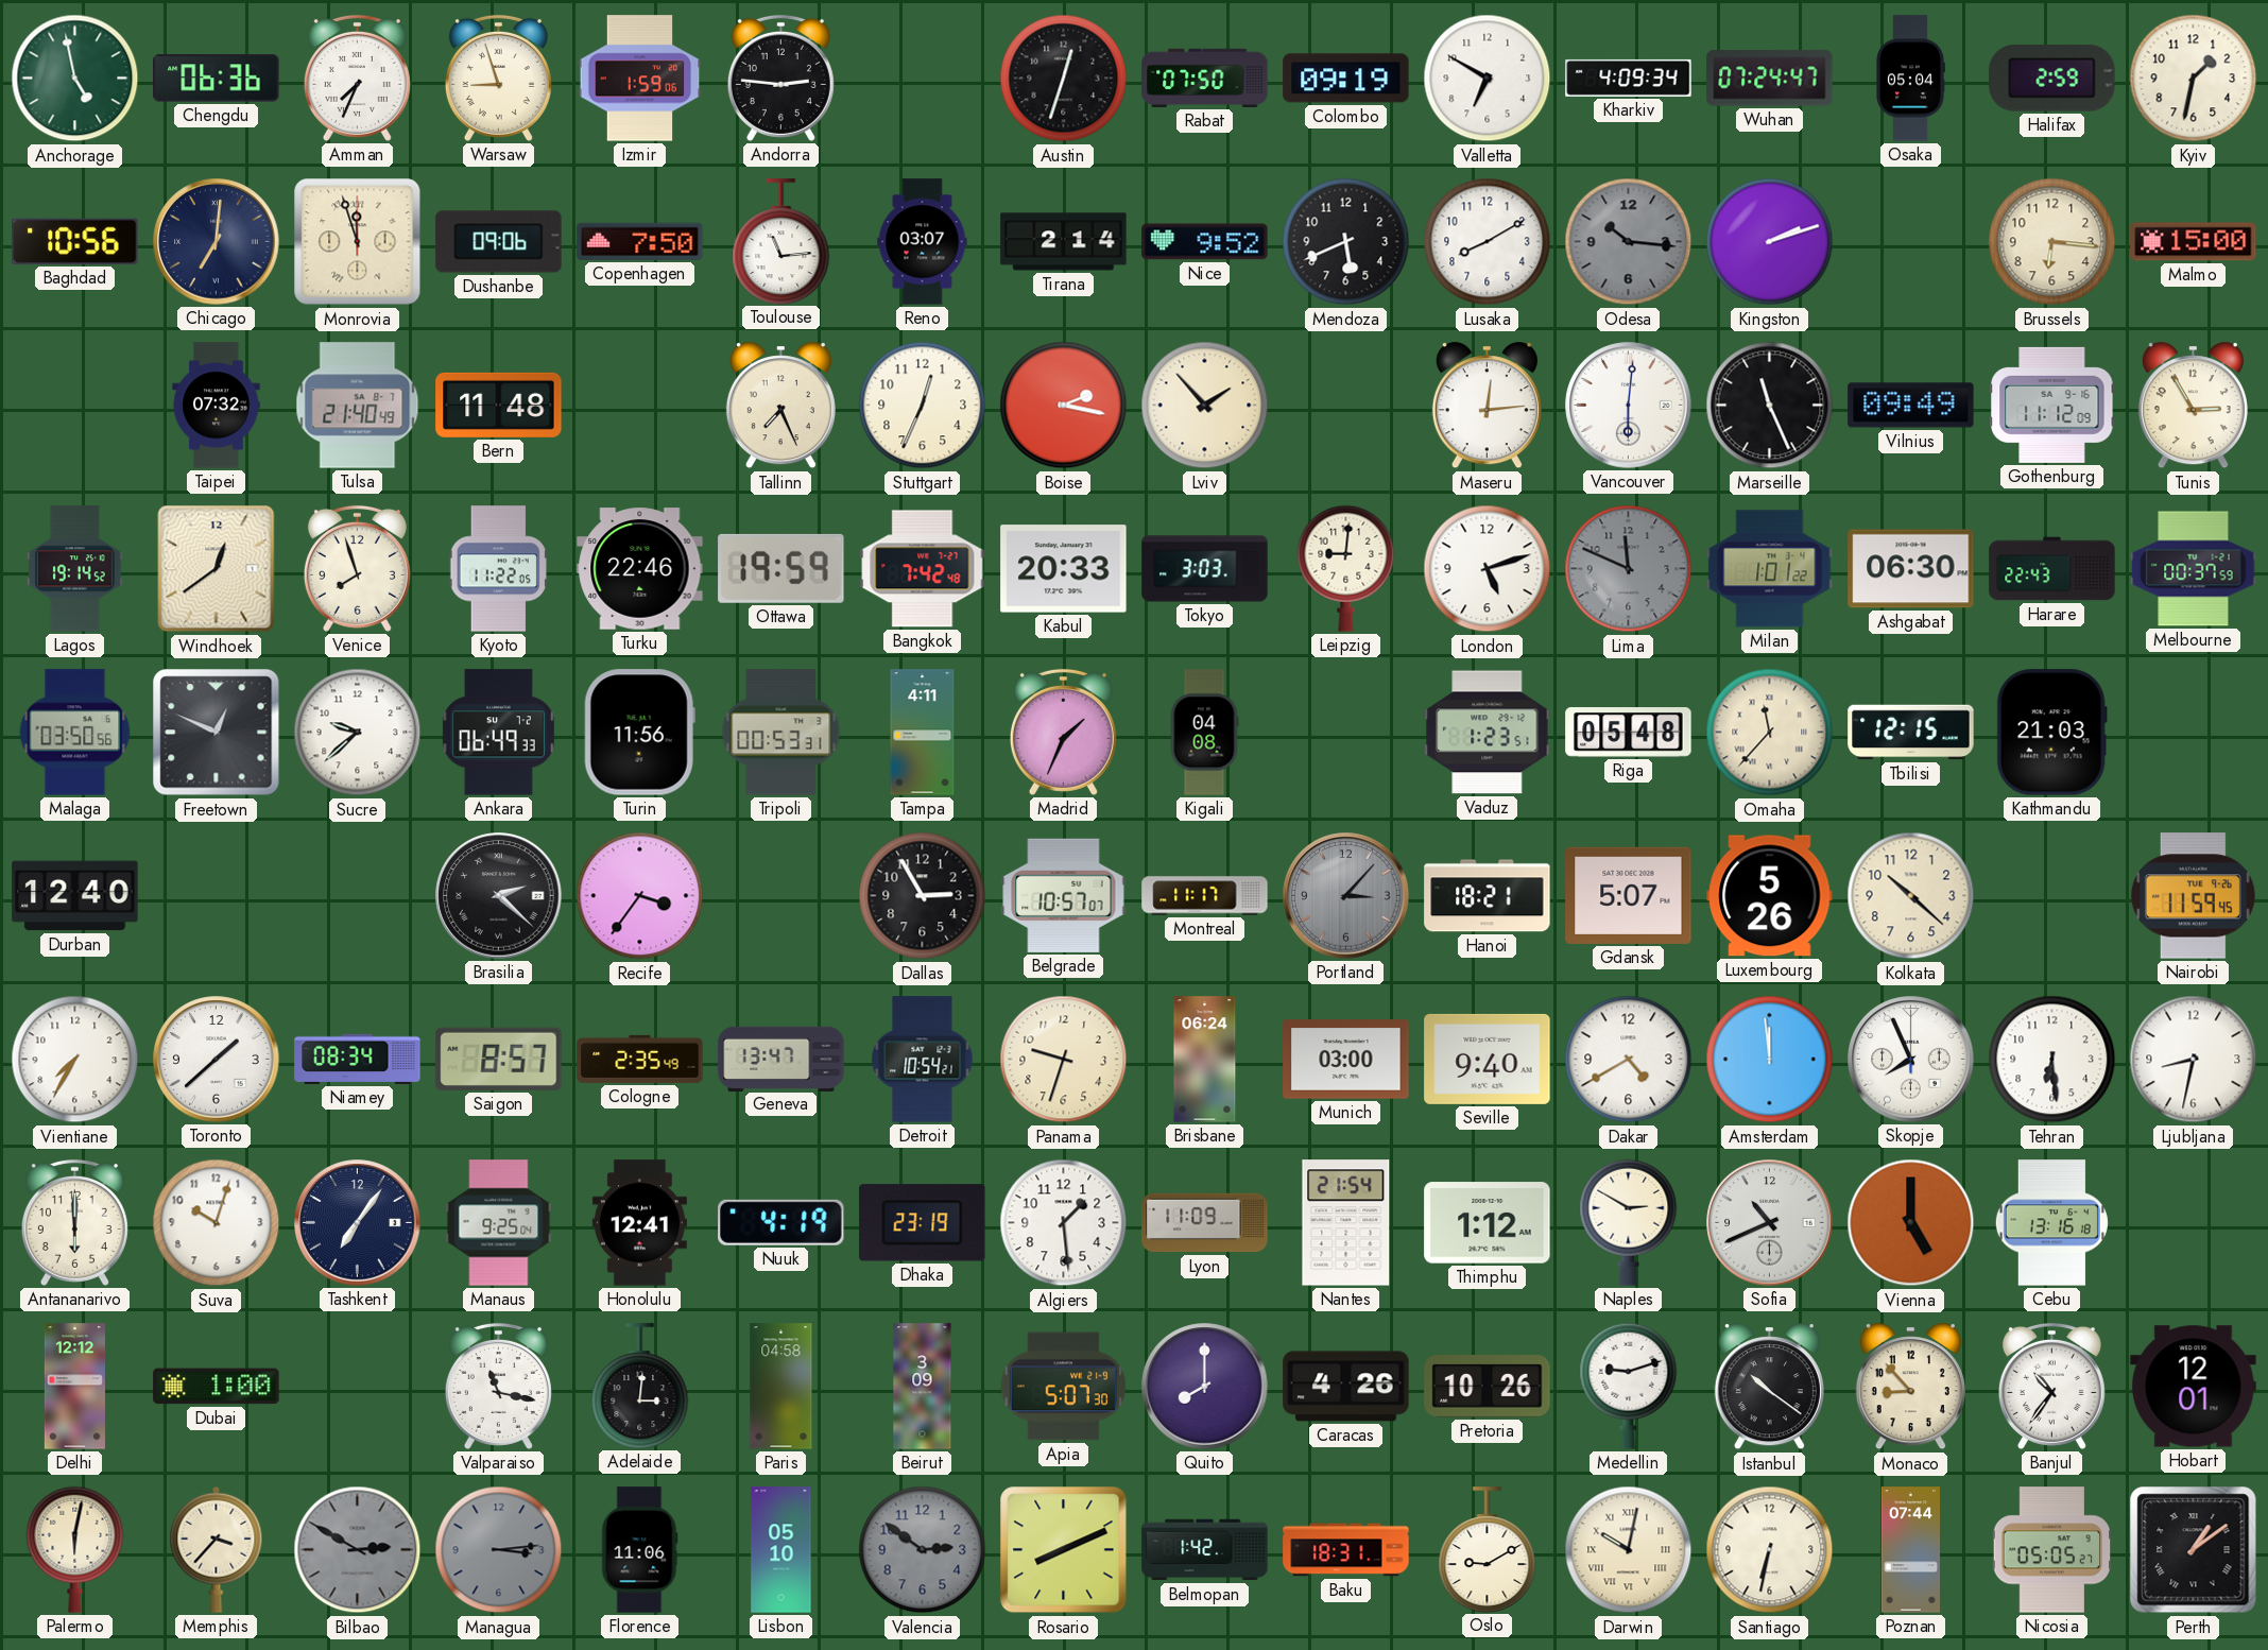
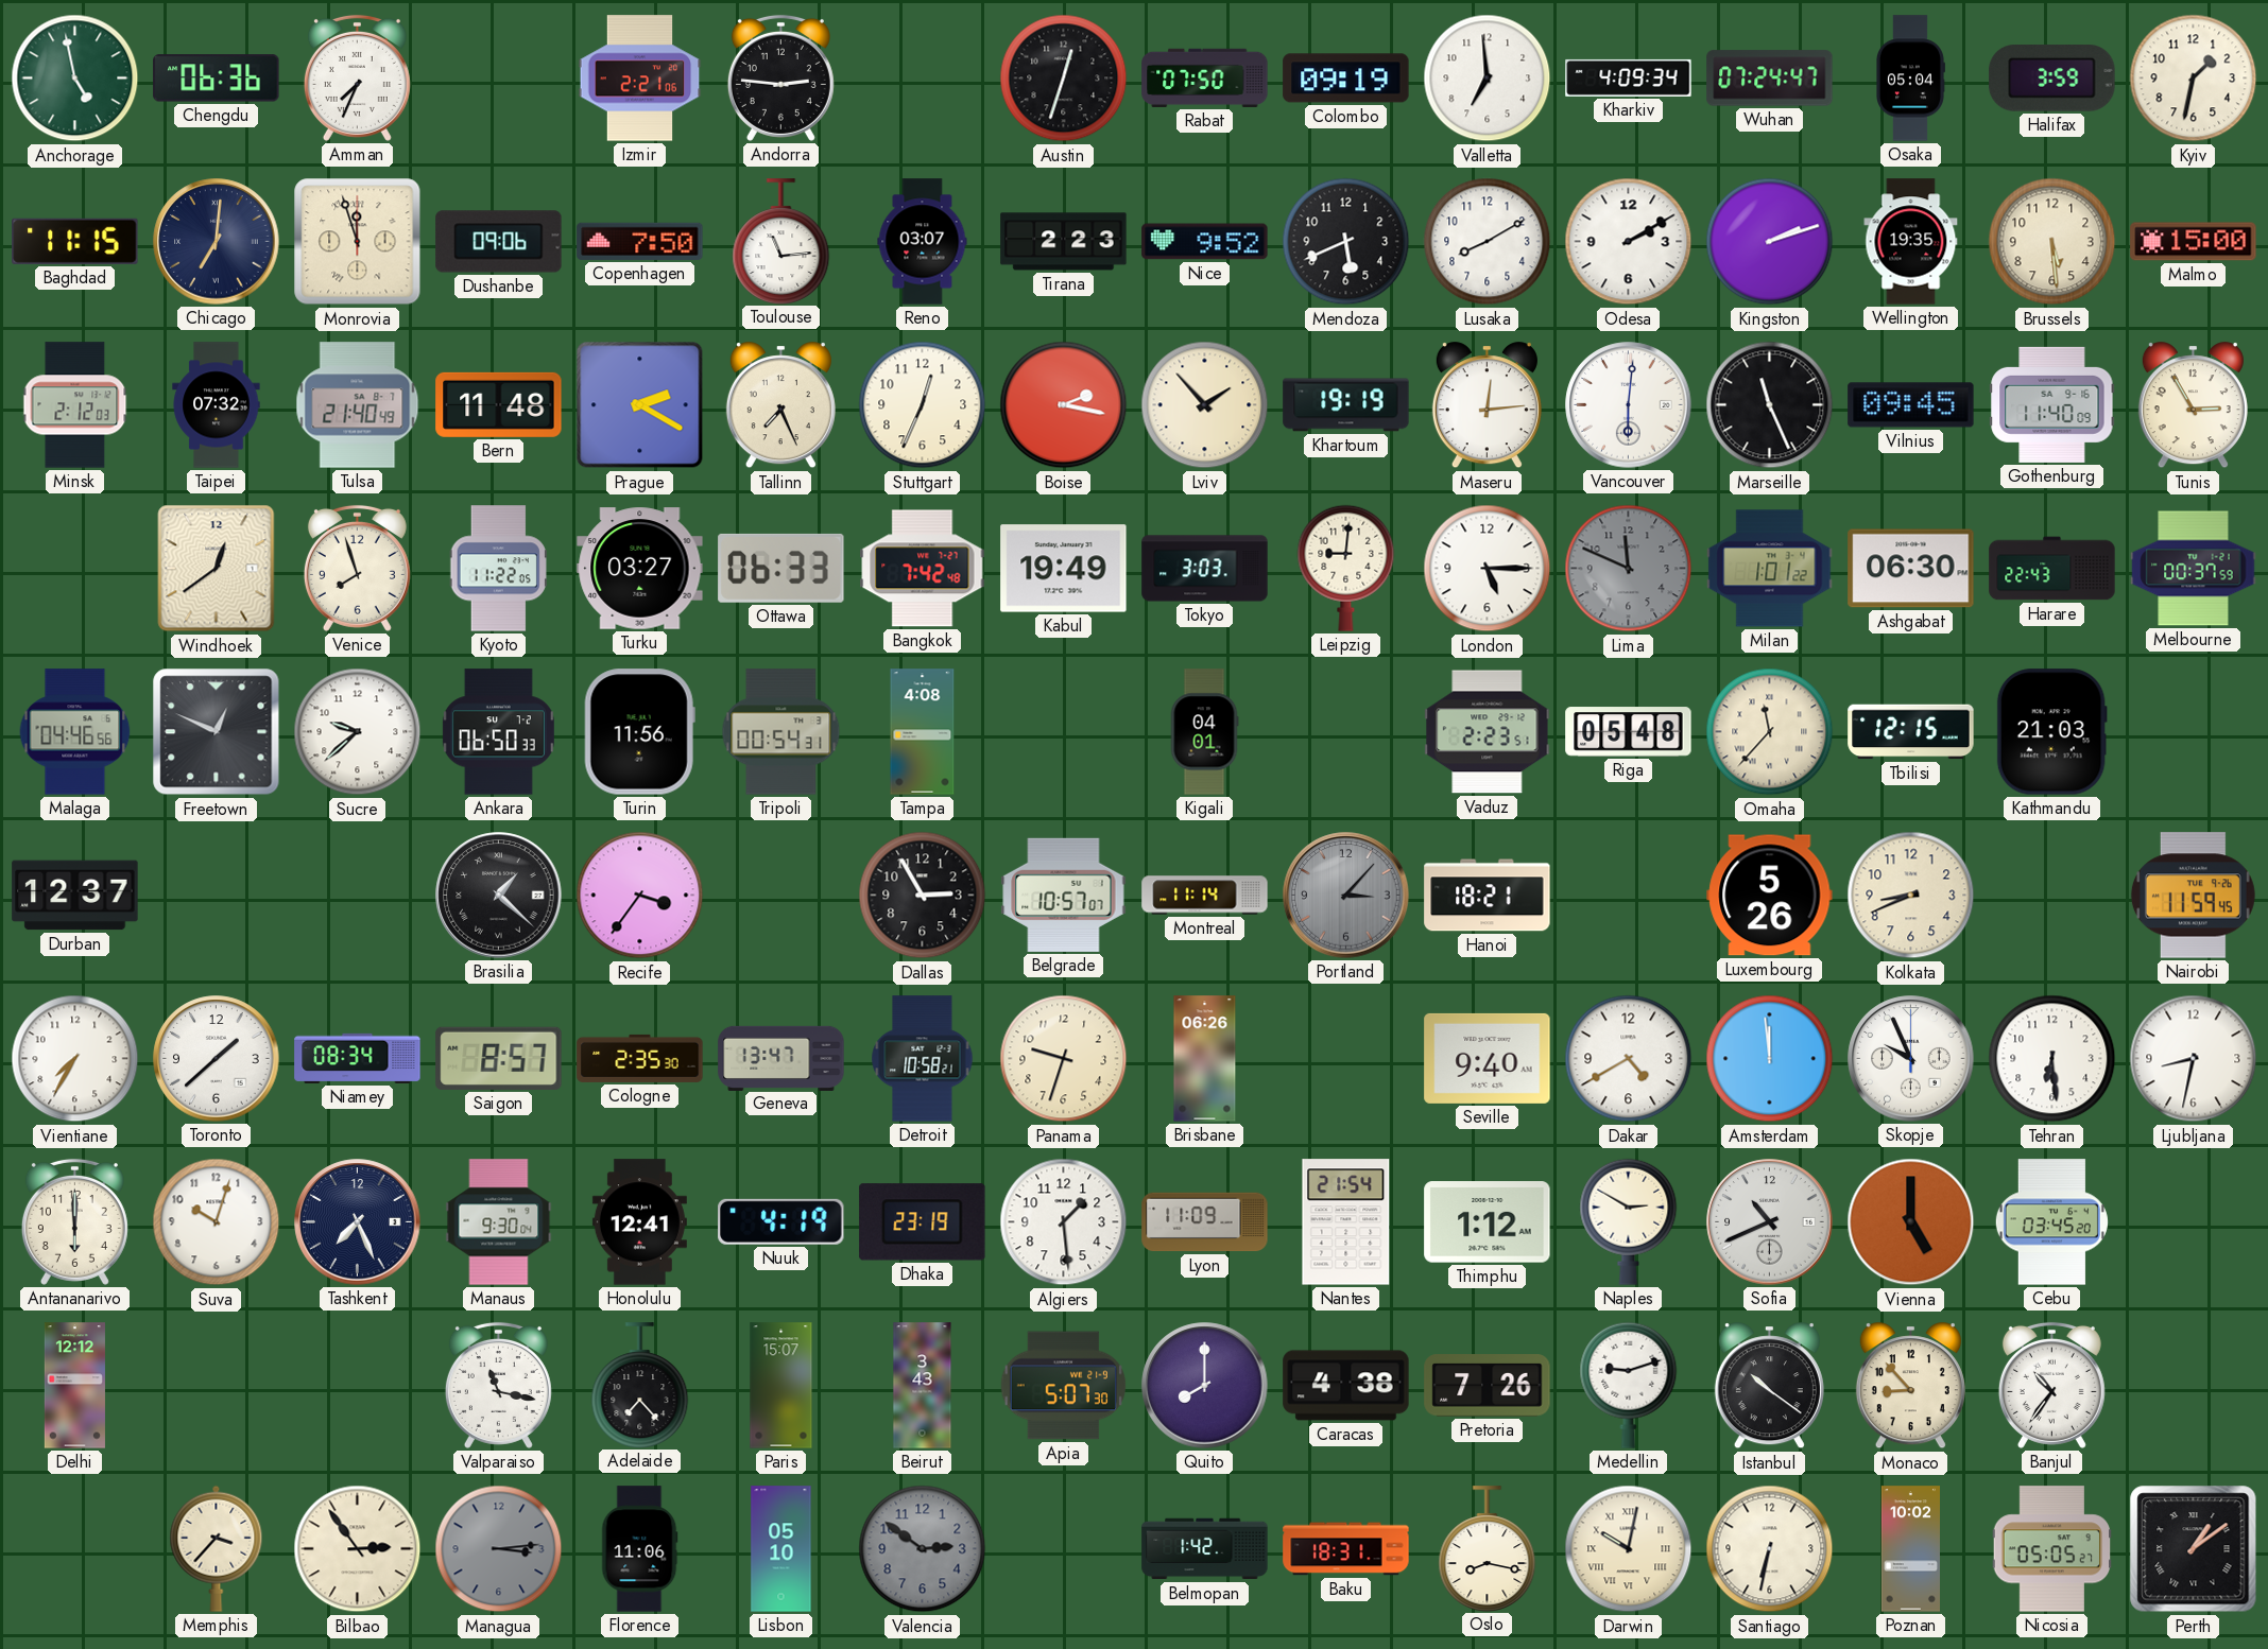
Warsaw: 8:57 -> none
Izmir: 1:59 -> 2:21
Valletta: 6:50 -> 6:59
Halifax: 2:59 -> 3:59
Baghdad: 10:56 -> 11:15
Tirana: 2:14 -> 2:23
Odesa: 10:16 -> 2:10
Odesa dial: grey -> white
Wellington: none -> 19:35
Brussels: 6:16 -> 5:29
Minsk: none -> 2:12
Prague: none -> 2:20
Khartoum: none -> 19:19
Vilnius: 09:49 -> 09:45
Gothenburg: 11:12 -> 11:40
Lagos: 19:14 -> none
Turku: 22:46 -> 03:27
Ottawa: 19:59 -> 06:33
Kabul: 20:33 -> 19:49
London: 5:12 -> 5:15
Malaga: 03:50 -> 04:46
Ankara: 06:49 -> 06:50
Tripoli: 00:53 -> 00:54
Tampa: 4:11 -> 4:08
Madrid: 1:34 -> none
Kigali: 04:08 -> 04:01
Vaduz: 1:23 -> 2:23
Durban: 12:40 -> 12:37
Brasilia: 2:22 -> 1:22
Montreal: 11:17 -> 11:14
Gdansk: 5:07 -> none
Kolkata: 10:22 -> 8:41
Cologne: 2:35:49 -> 2:35:30
Detroit: 10:54 -> 10:58
Brisbane: 06:24 -> 06:26
Munich: 03:00 -> none
Skopje: 7:56 -> 9:56
Tashkent: 7:06 -> 7:26
Manaus: 9:25 -> 9:30
Cebu: 13:16 -> 03:45
Dubai: 1:00 -> none
Adelaide: 3:01 -> 7:23
Paris: 04:58 -> 15:07
Beirut: 3:09 -> 3:43
Caracas: 4:26 -> 4:38
Pretoria: 10:26 -> 7:26
Hobart: 12:01 -> none
Palermo: 6:02 -> none
Bilbao: 2:50 -> 2:54
Bilbao dial: grey -> cream
Rosario: 8:11 -> none
Oslo: 9:10 -> 8:17
Poznan: 07:44 -> 10:02
